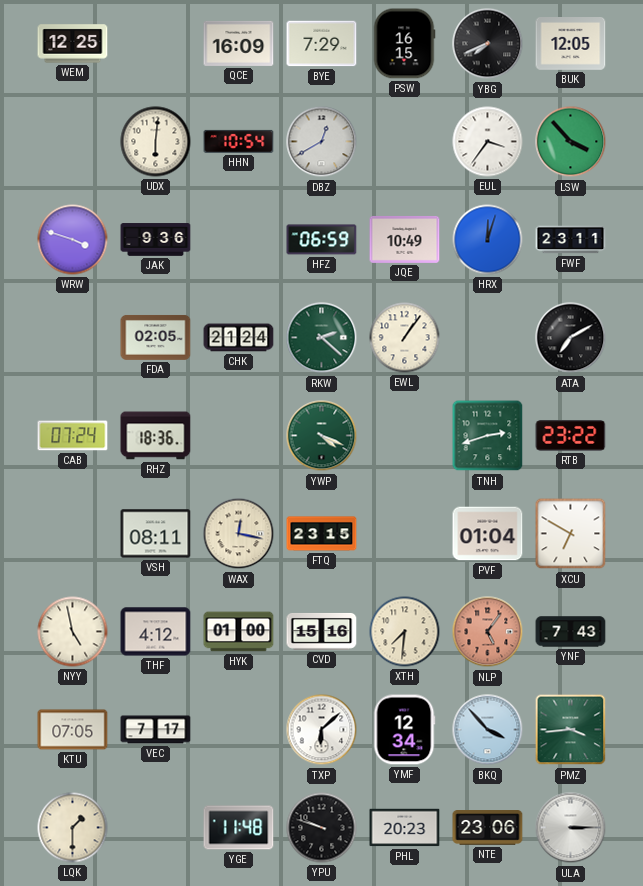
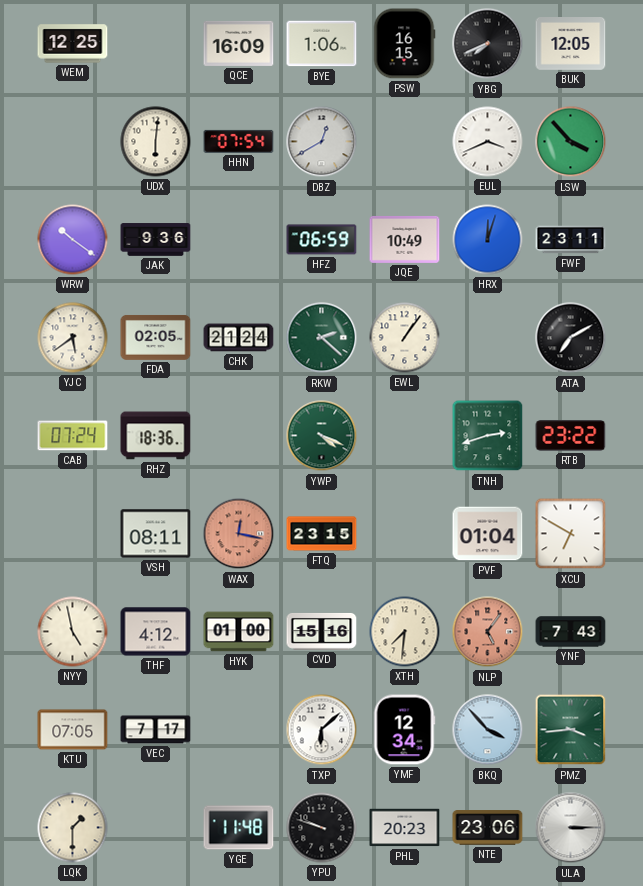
BYE: 7:29 -> 1:06
HHN: 10:54 -> 07:54
EUL: 3:36 -> 3:41
WRW: 3:48 -> 10:21
YJC: none -> 5:39
WAX dial: cream -> salmon
